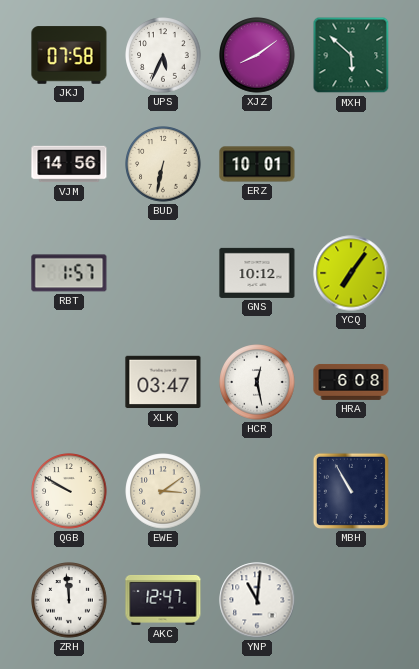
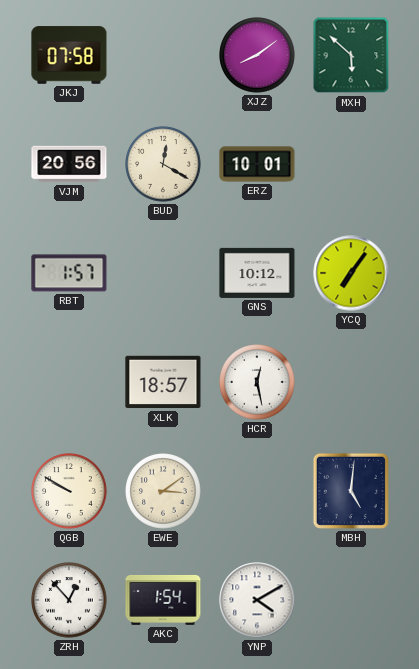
UPS: 5:34 -> none
VJM: 14:56 -> 20:56
BUD: 6:32 -> 12:20
XLK: 03:47 -> 18:57
HRA: 6:08 -> none
MBH: 10:55 -> 5:01
ZRH: 11:59 -> 12:53
AKC: 12:47 -> 1:54
YNP: 11:01 -> 4:10
